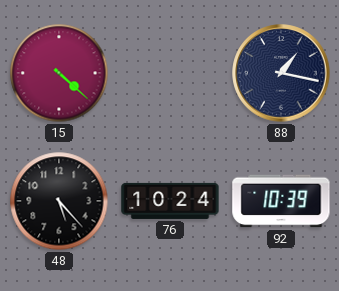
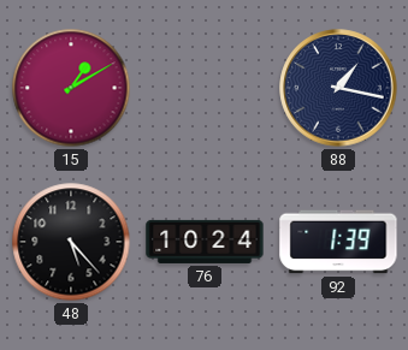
15: 4:22 -> 1:10
92: 10:39 -> 1:39
